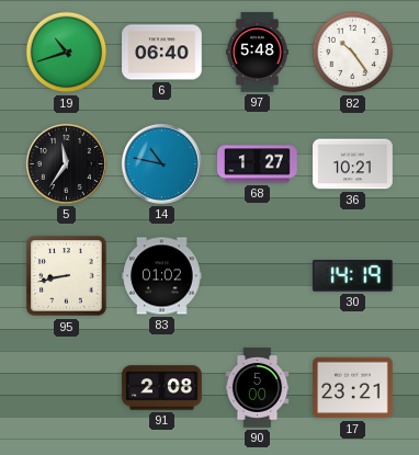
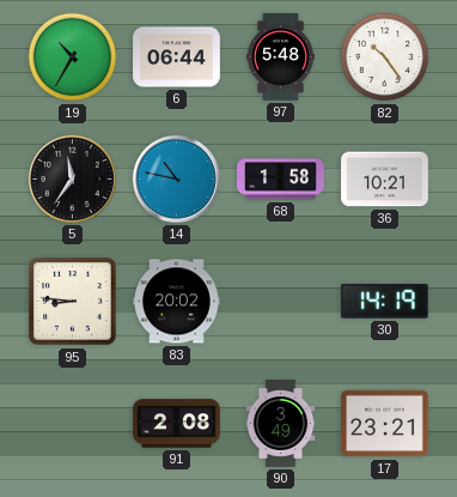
19: 10:42 -> 10:35
6: 06:40 -> 06:44
68: 1:27 -> 1:58
95: 8:43 -> 8:46
83: 01:02 -> 20:02
90: 5:00 -> 3:49
